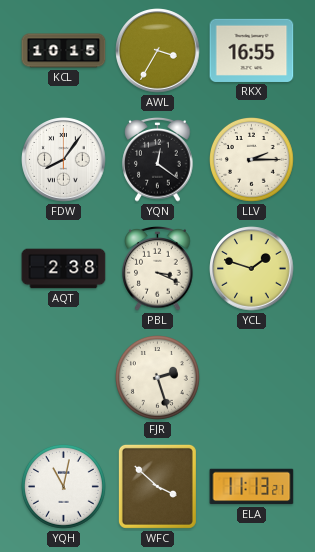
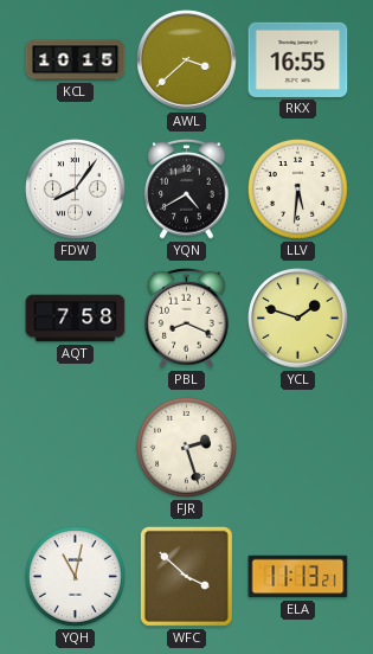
AWL: 3:35 -> 3:38
YQN: 12:21 -> 4:40
LLV: 2:15 -> 5:31
AQT: 2:38 -> 7:58
PBL: 3:19 -> 8:19
